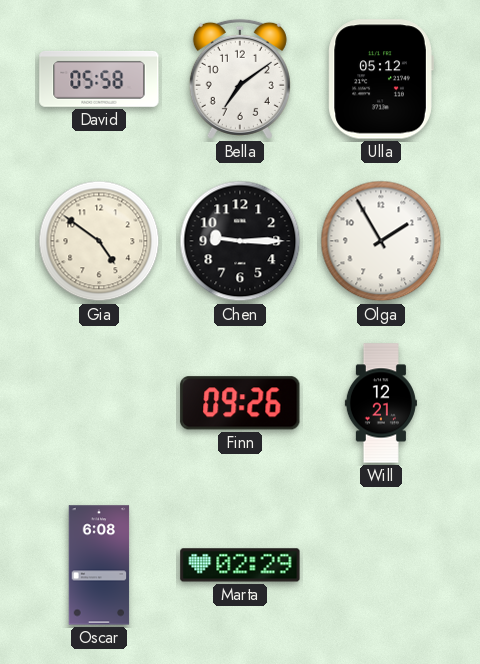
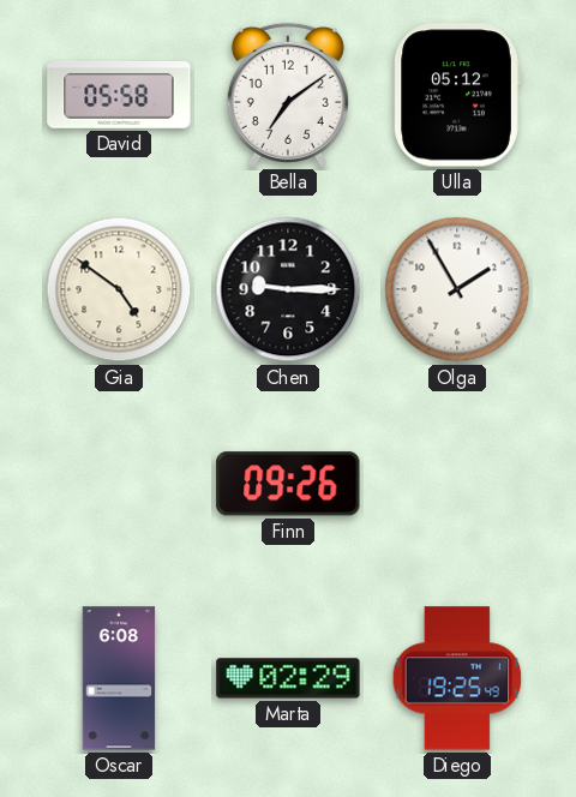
Will: 12:21 -> none
Diego: none -> 19:25
